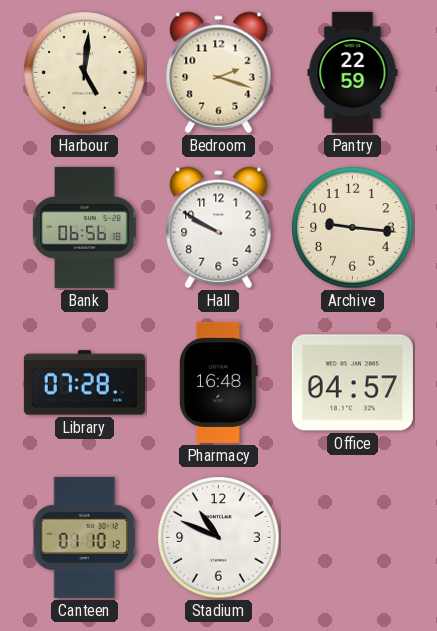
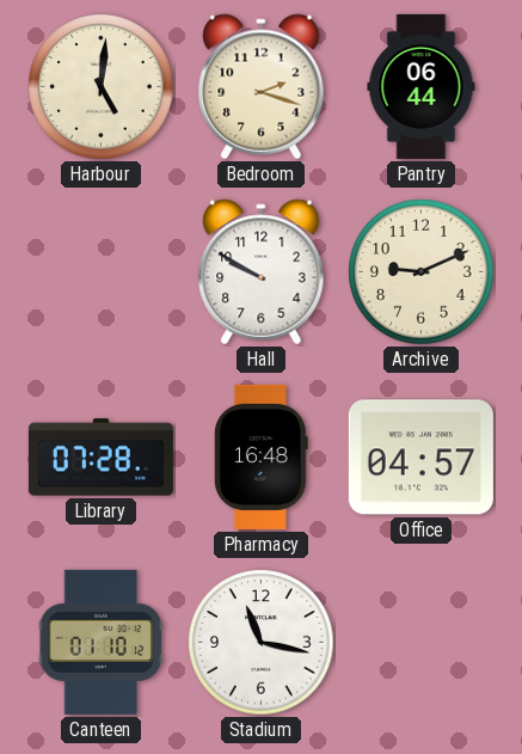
Pantry: 22:59 -> 06:44
Bank: 06:56 -> none
Archive: 9:16 -> 9:11
Stadium: 10:49 -> 11:17
